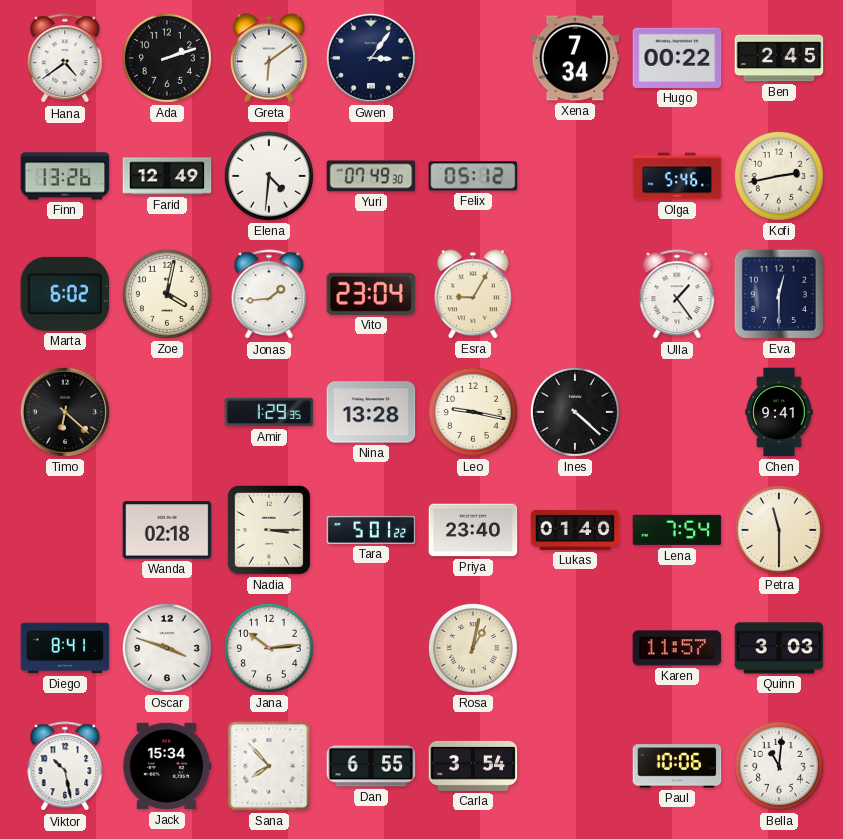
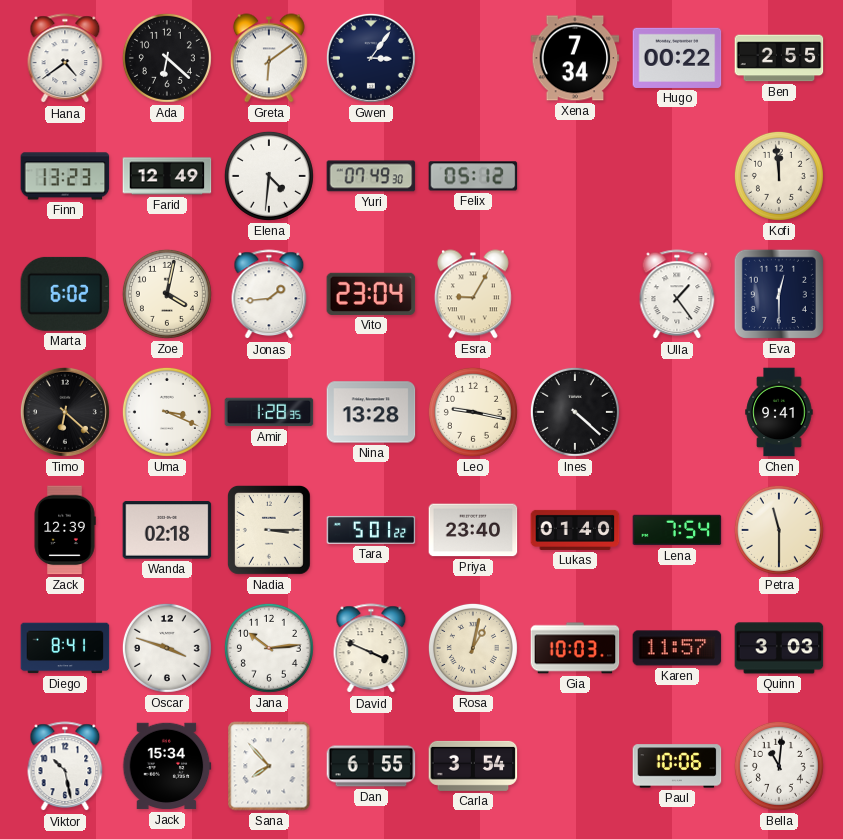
Ada: 2:12 -> 6:22
Ben: 2:45 -> 2:55
Finn: 13:26 -> 13:23
Olga: 5:46 -> none
Kofi: 2:43 -> 11:59
Uma: none -> 3:19
Amir: 1:29 -> 1:28
Zack: none -> 12:39
David: none -> 3:49
Gia: none -> 10:03
